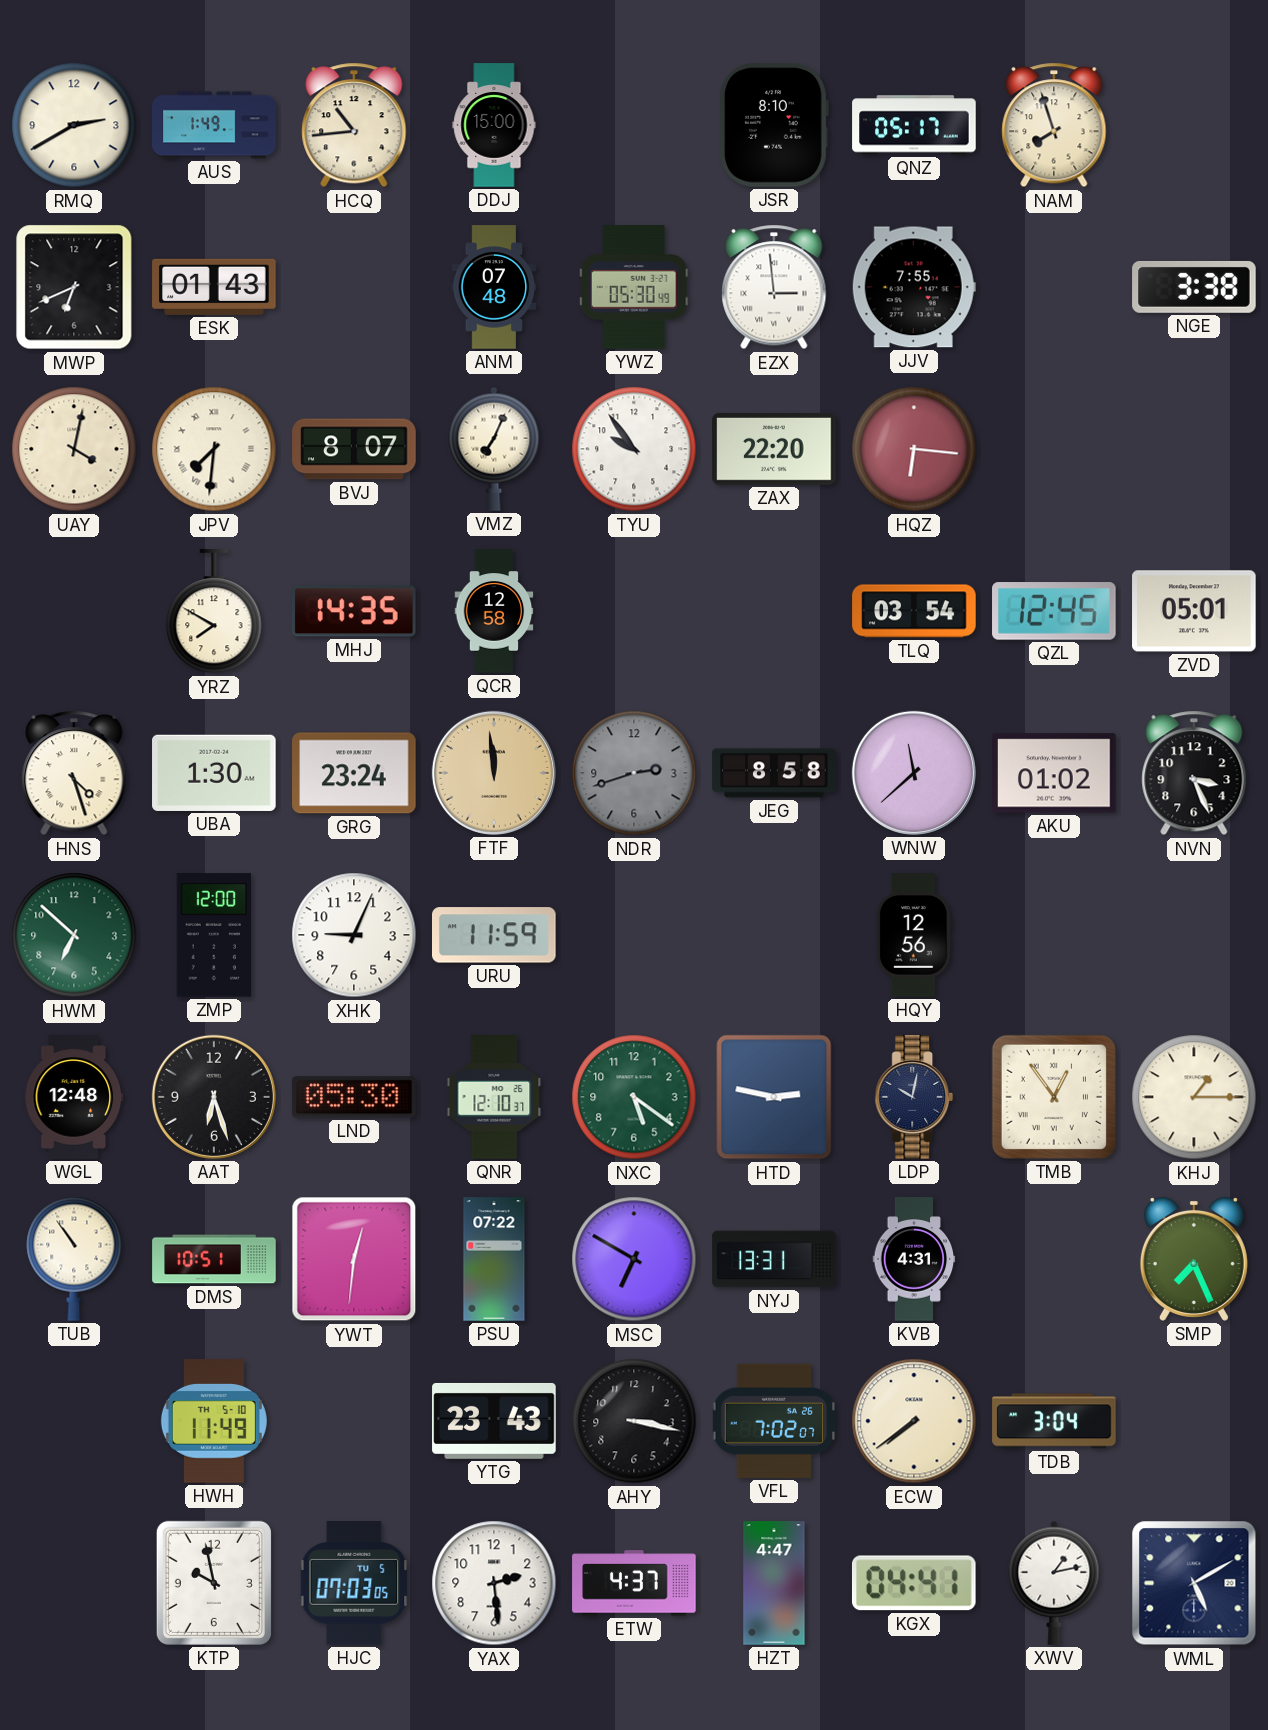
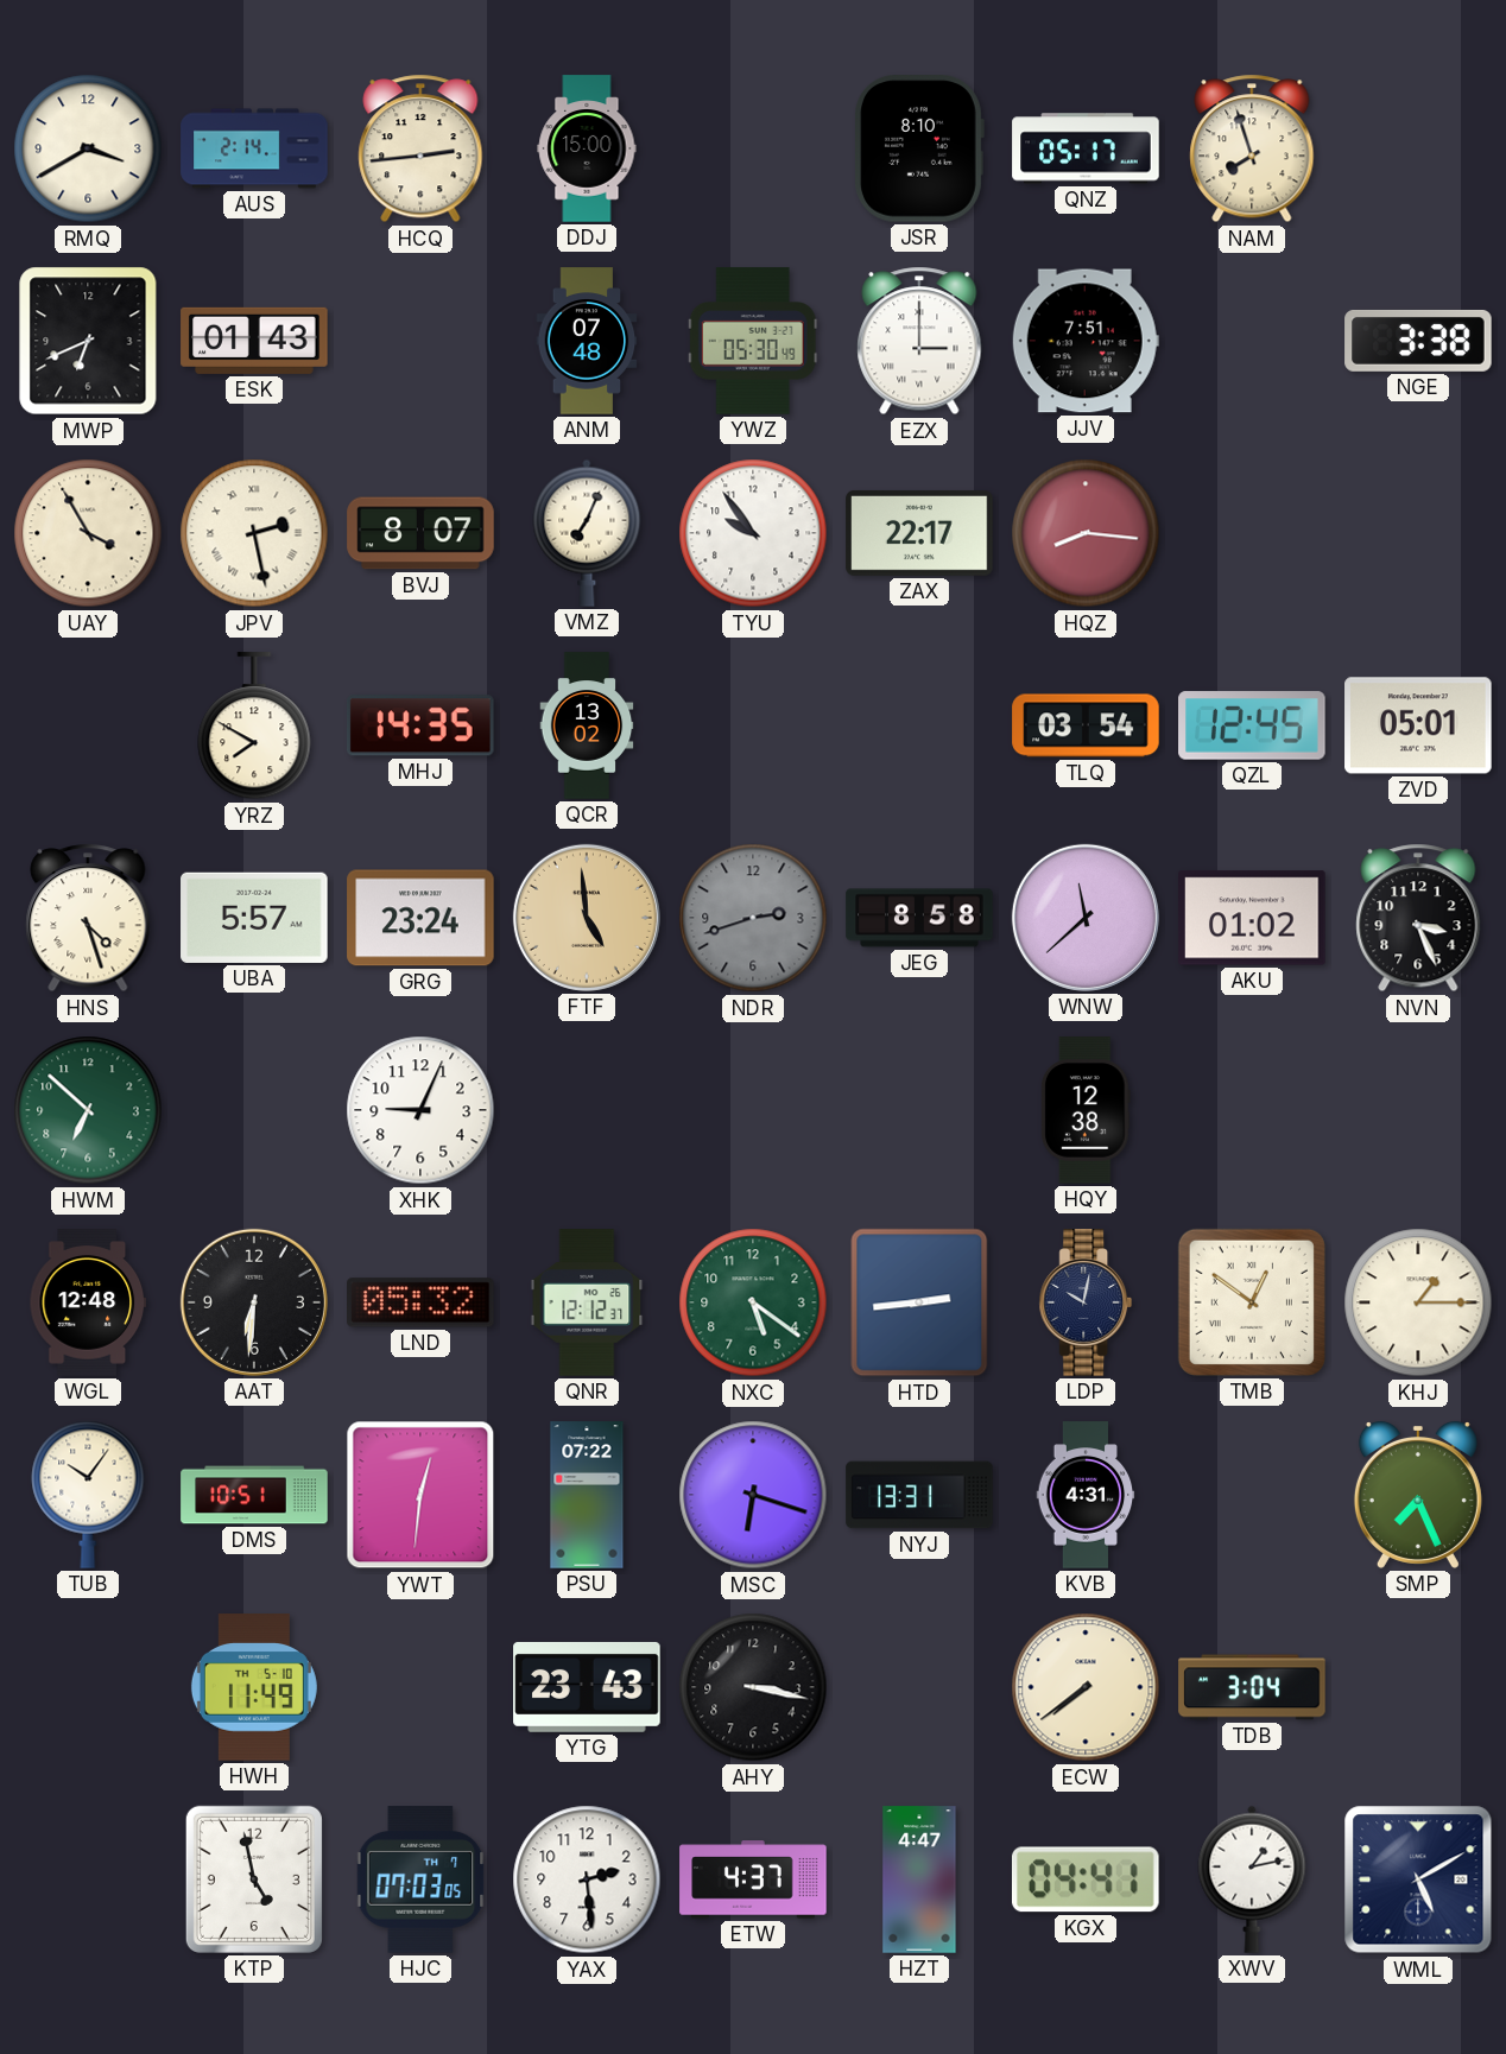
RMQ: 2:40 -> 3:40
AUS: 1:49 -> 2:14
HCQ: 10:44 -> 2:44
EZX: 2:59 -> 3:00
JJV: 7:55 -> 7:51
UAY: 4:02 -> 3:55
JPV: 7:31 -> 2:28
ZAX: 22:20 -> 22:17
HQZ: 6:16 -> 8:16
QCR: 12:58 -> 13:02
UBA: 1:30 -> 5:57
FTF: 11:59 -> 4:59
ZMP: 12:00 -> none
URU: 11:59 -> none
HQY: 12:56 -> 12:38
AAT: 6:27 -> 6:31
LND: 05:30 -> 05:32
QNR: 12:10 -> 12:12
HTD: 2:47 -> 2:44
TMB: 12:54 -> 12:51
TUB: 10:54 -> 10:06
MSC: 6:50 -> 6:18
VFL: 7:02 -> none
KTP: 9:58 -> 4:58
HJC date: TU 5 -> TH 7
